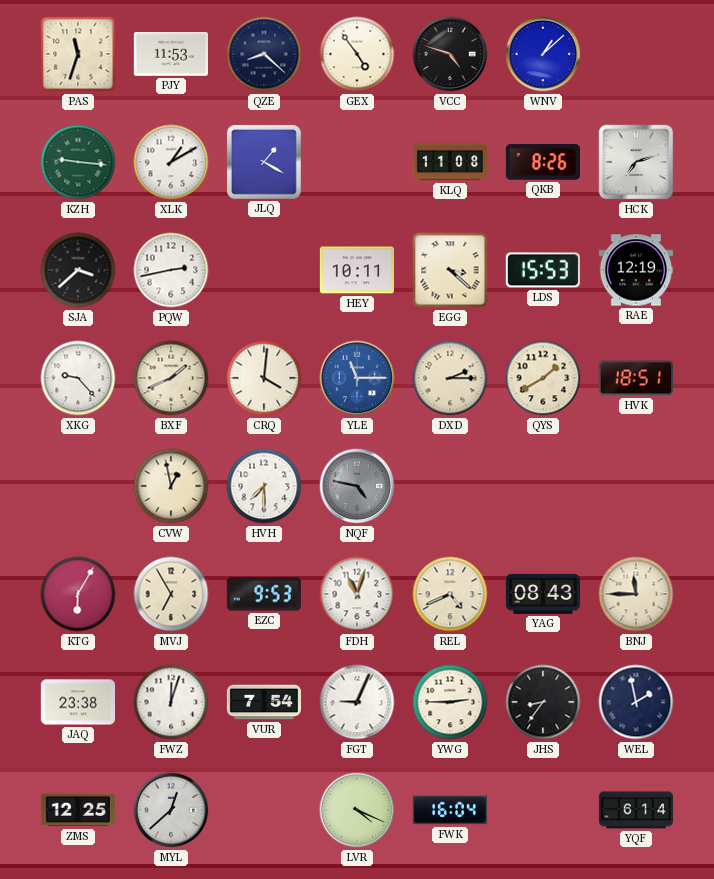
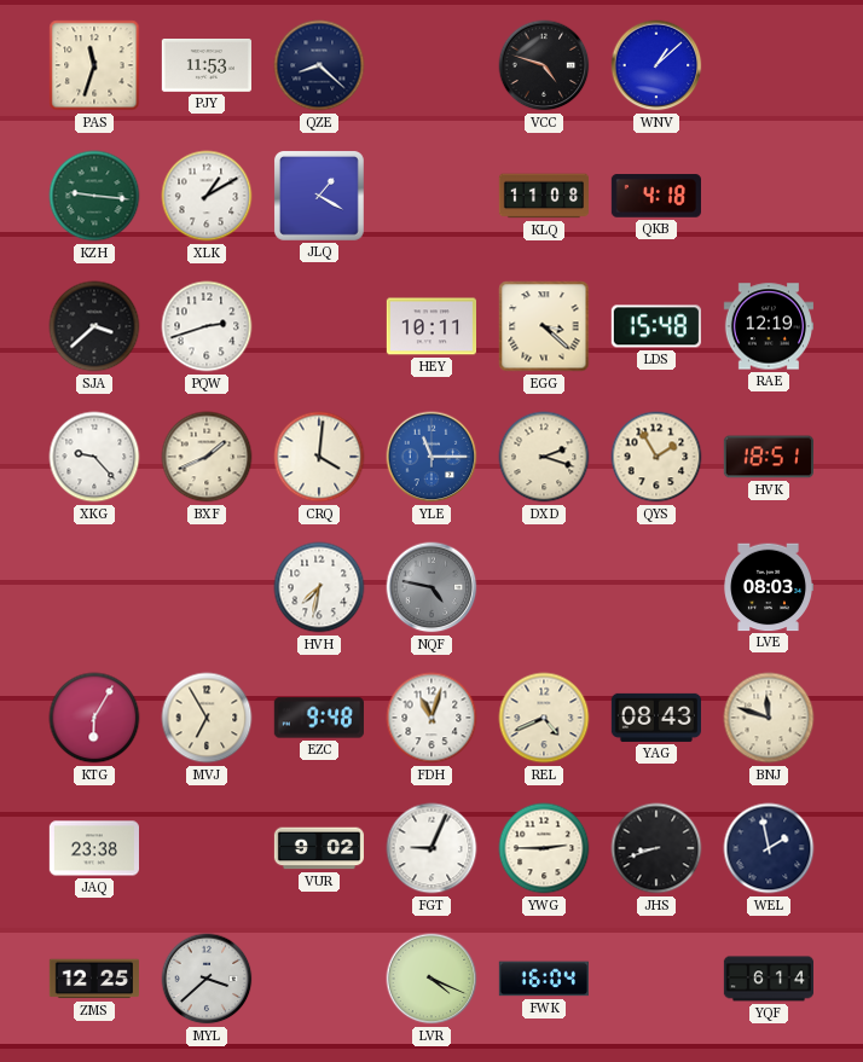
GEX: 4:54 -> none
QKB: 8:26 -> 4:18
HCK: 7:12 -> none
PQW: 2:43 -> 2:42
LDS: 15:53 -> 15:48
DXD: 2:15 -> 2:18
QYS: 1:40 -> 1:55
CVW: 12:58 -> none
HVH: 7:30 -> 7:32
LVE: none -> 08:03
EZC: 9:53 -> 9:48
BNJ: 11:45 -> 11:48
FWZ: 12:03 -> none
VUR: 7:54 -> 9:02
JHS: 8:36 -> 8:42
MYL: 12:38 -> 3:38
